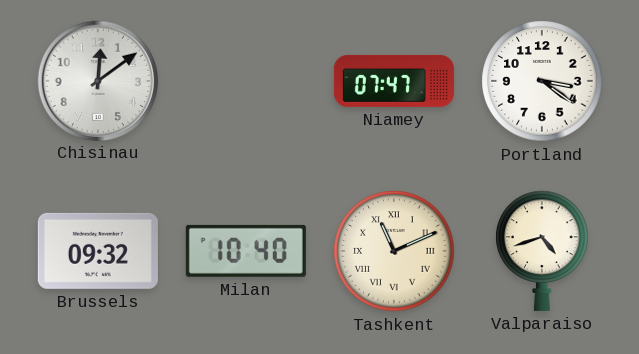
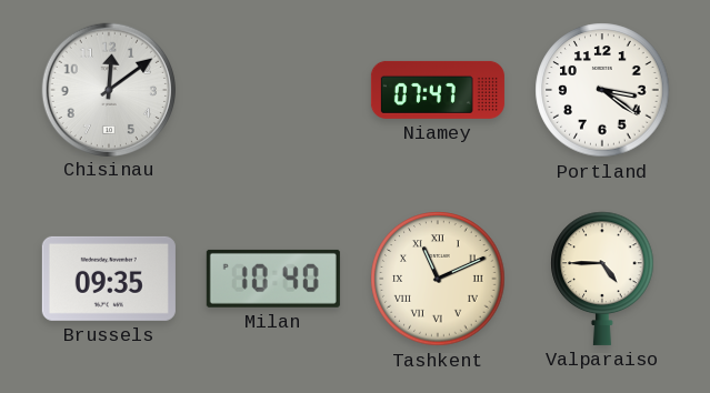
Brussels: 09:32 -> 09:35
Valparaiso: 4:42 -> 4:45
